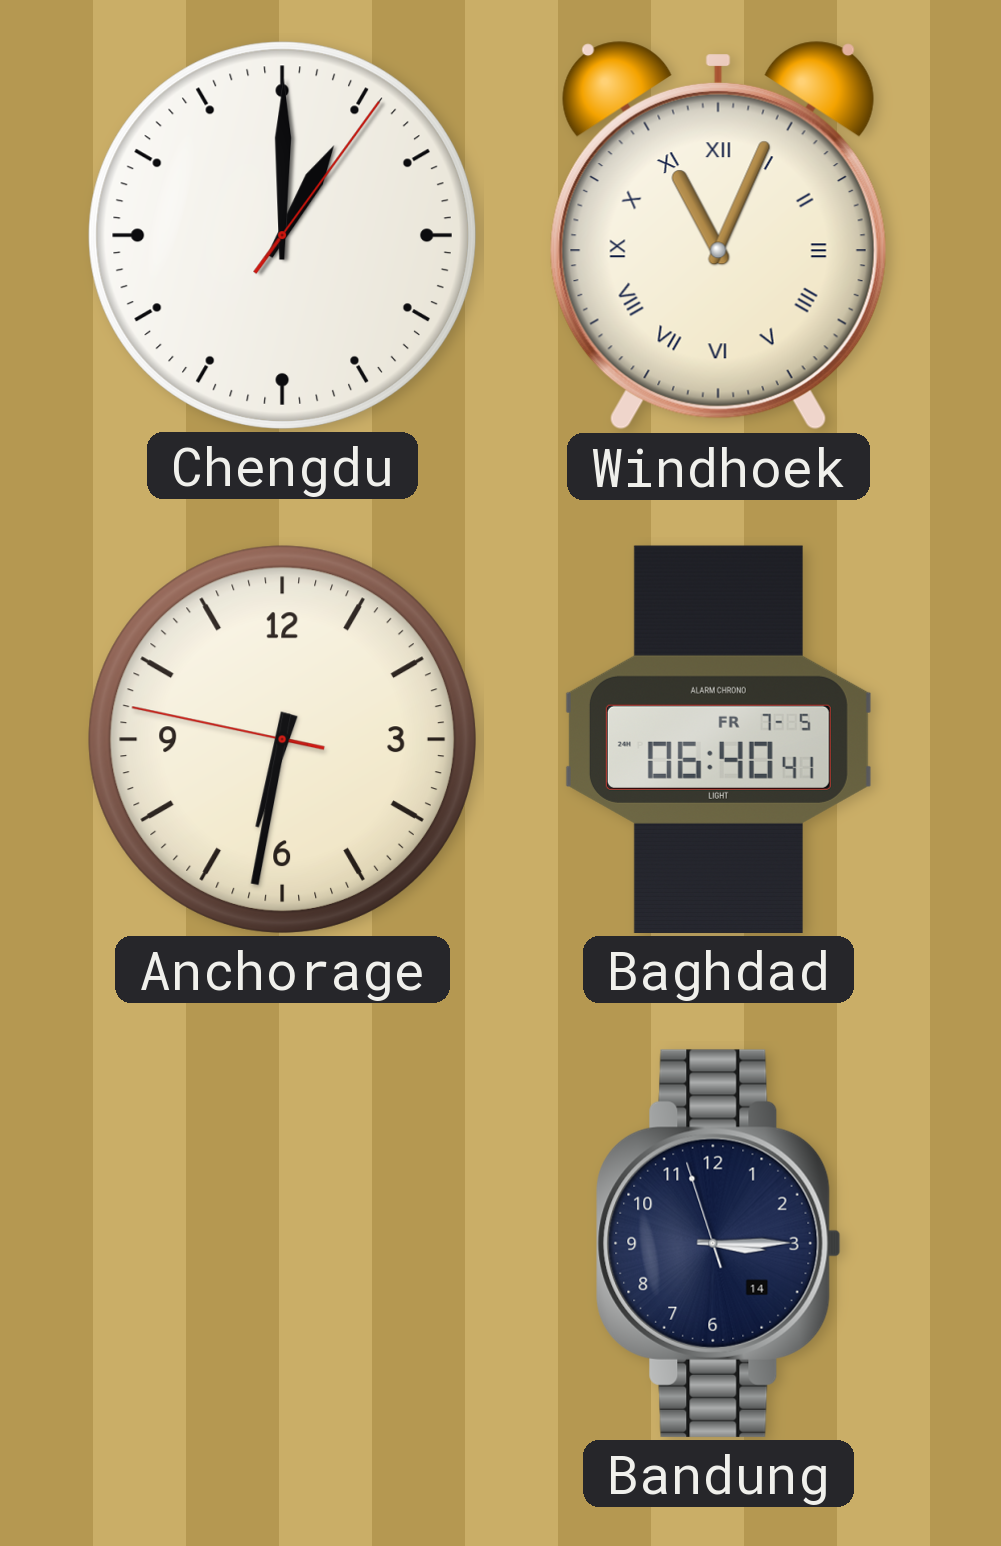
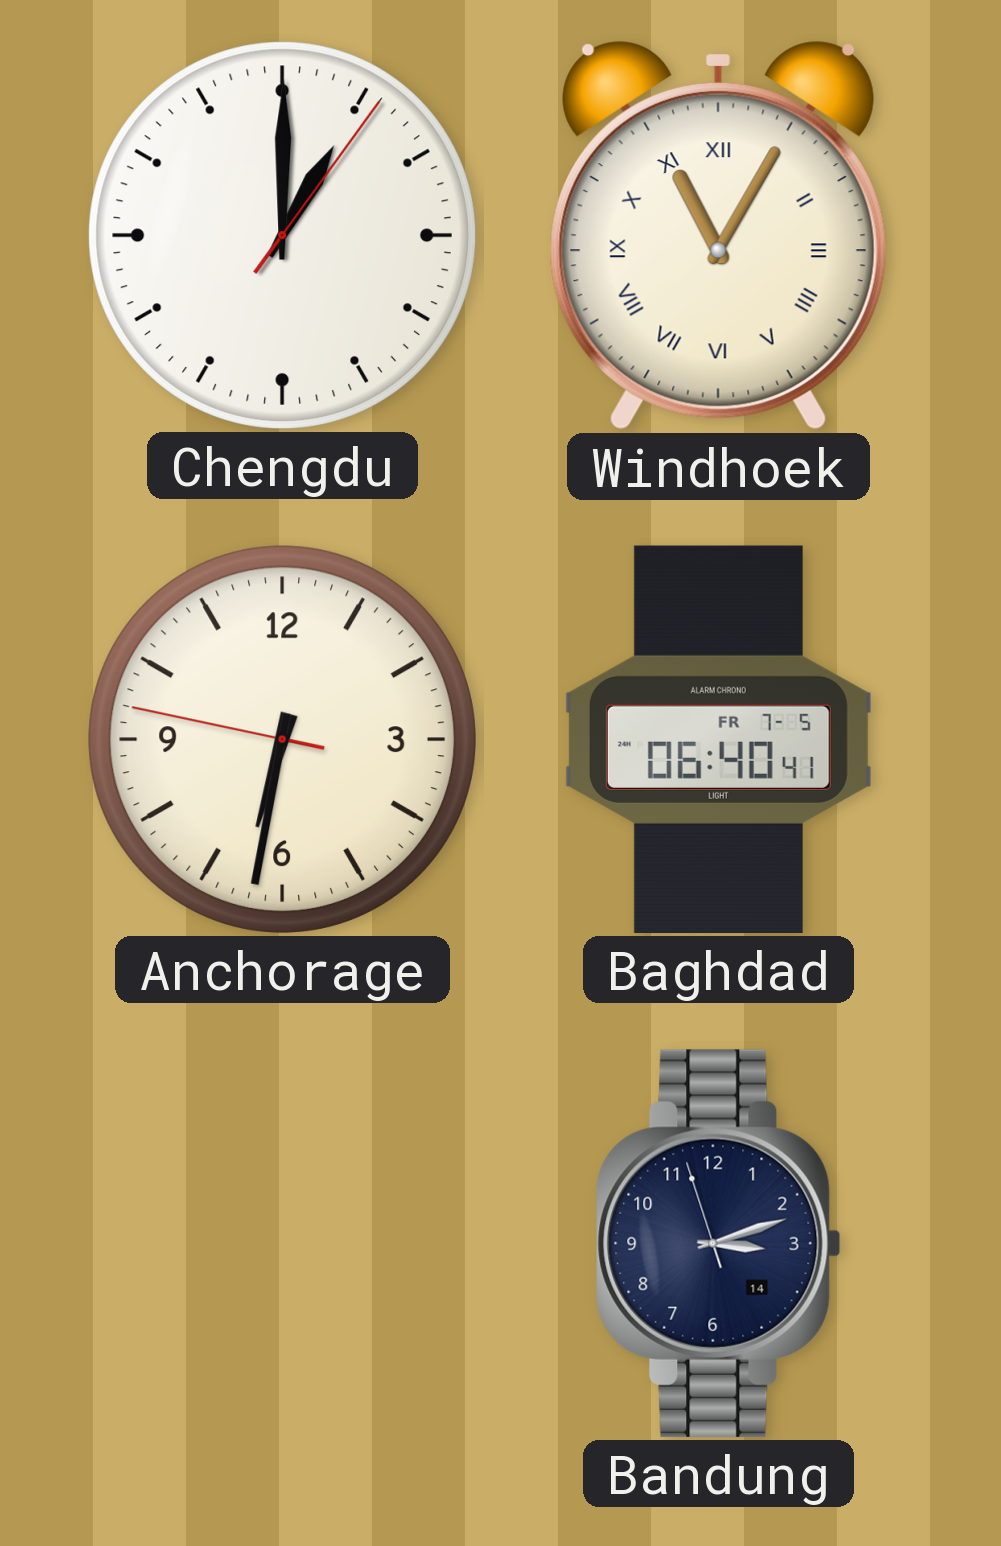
Windhoek: 11:04 -> 11:05
Bandung: 3:14 -> 3:11
